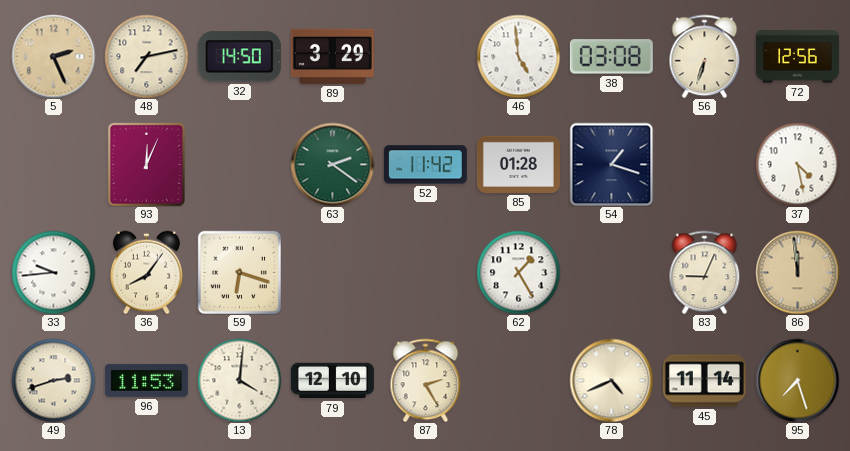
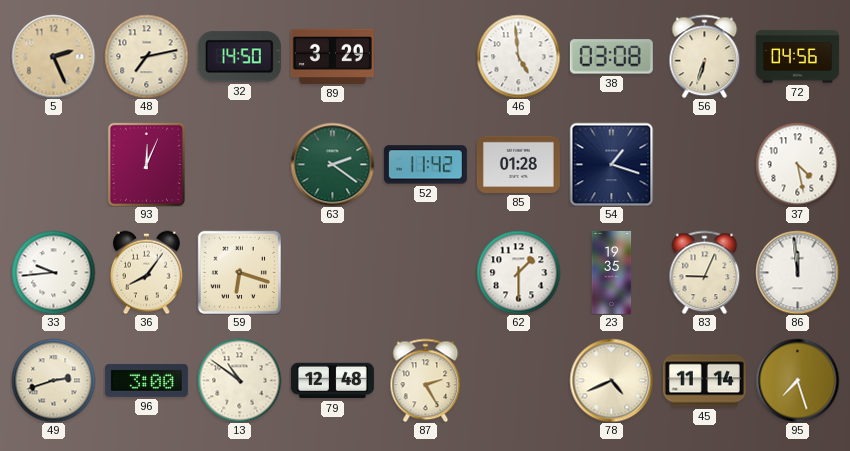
72: 12:56 -> 04:56
62: 1:25 -> 1:30
23: none -> 19:35
86 dial: champagne -> white
96: 11:53 -> 3:00
13: 4:01 -> 10:51
79: 12:10 -> 12:48
